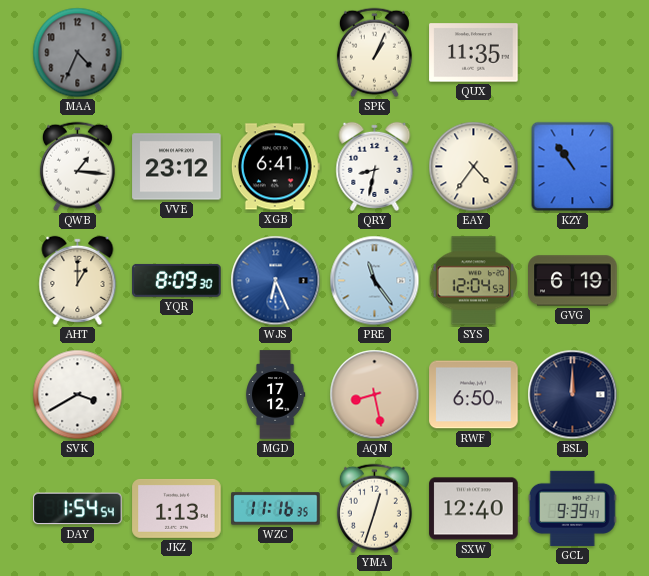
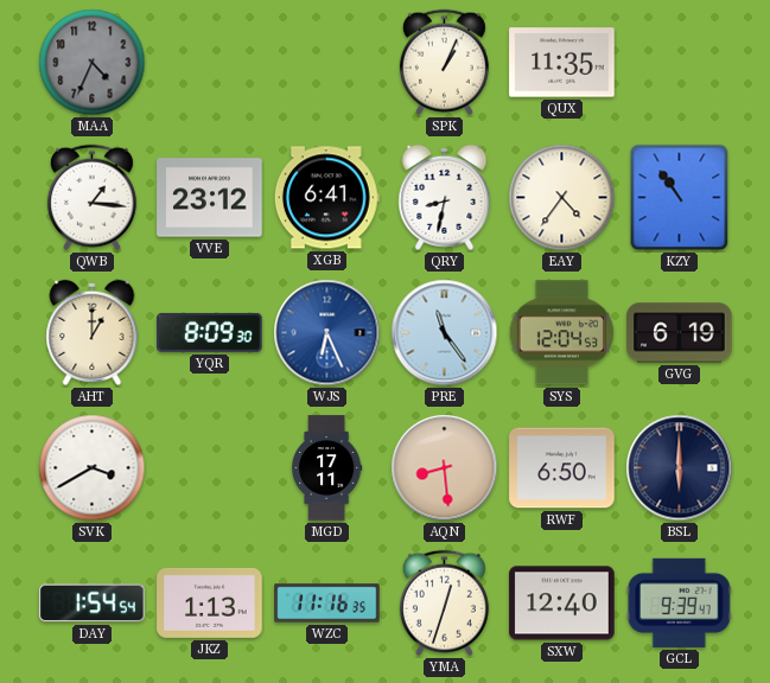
MGD: 17:12 -> 17:11
AQN: 8:28 -> 8:29
BSL: 12:00 -> 6:00
